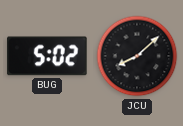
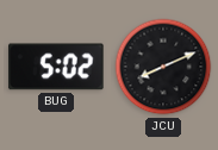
JCU: 8:08 -> 8:11
